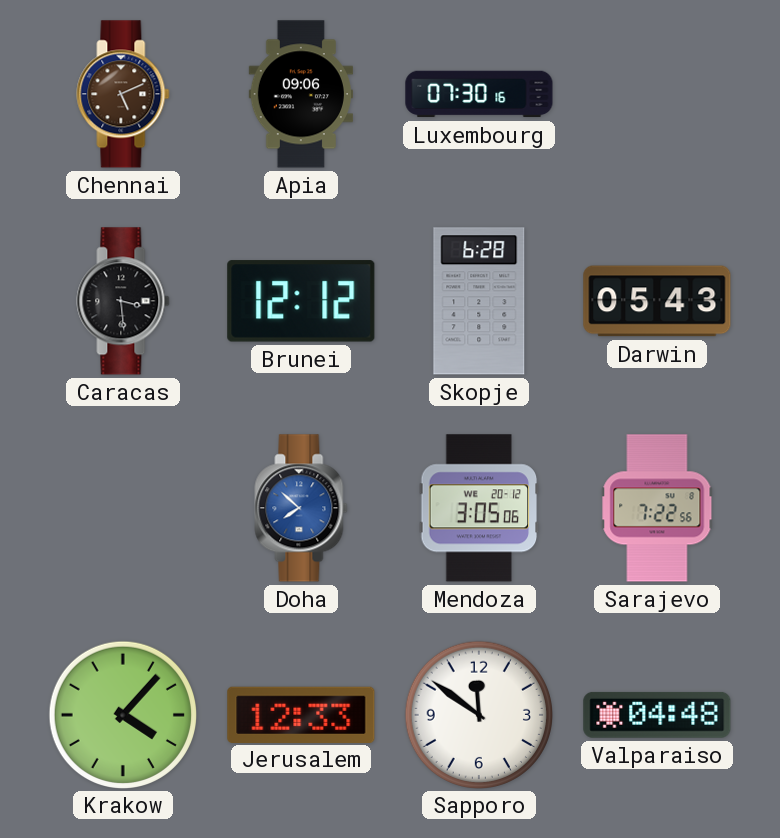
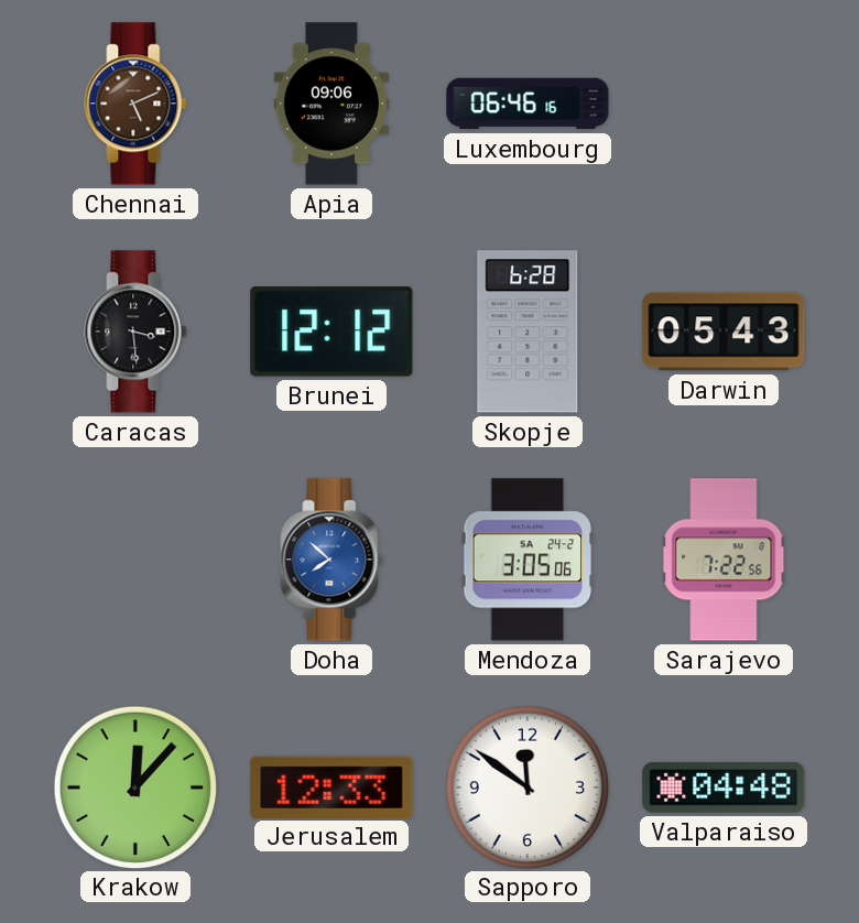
Luxembourg: 07:30 -> 06:46
Mendoza date: WE 20-12 -> SA 24-2
Krakow: 4:07 -> 12:07
